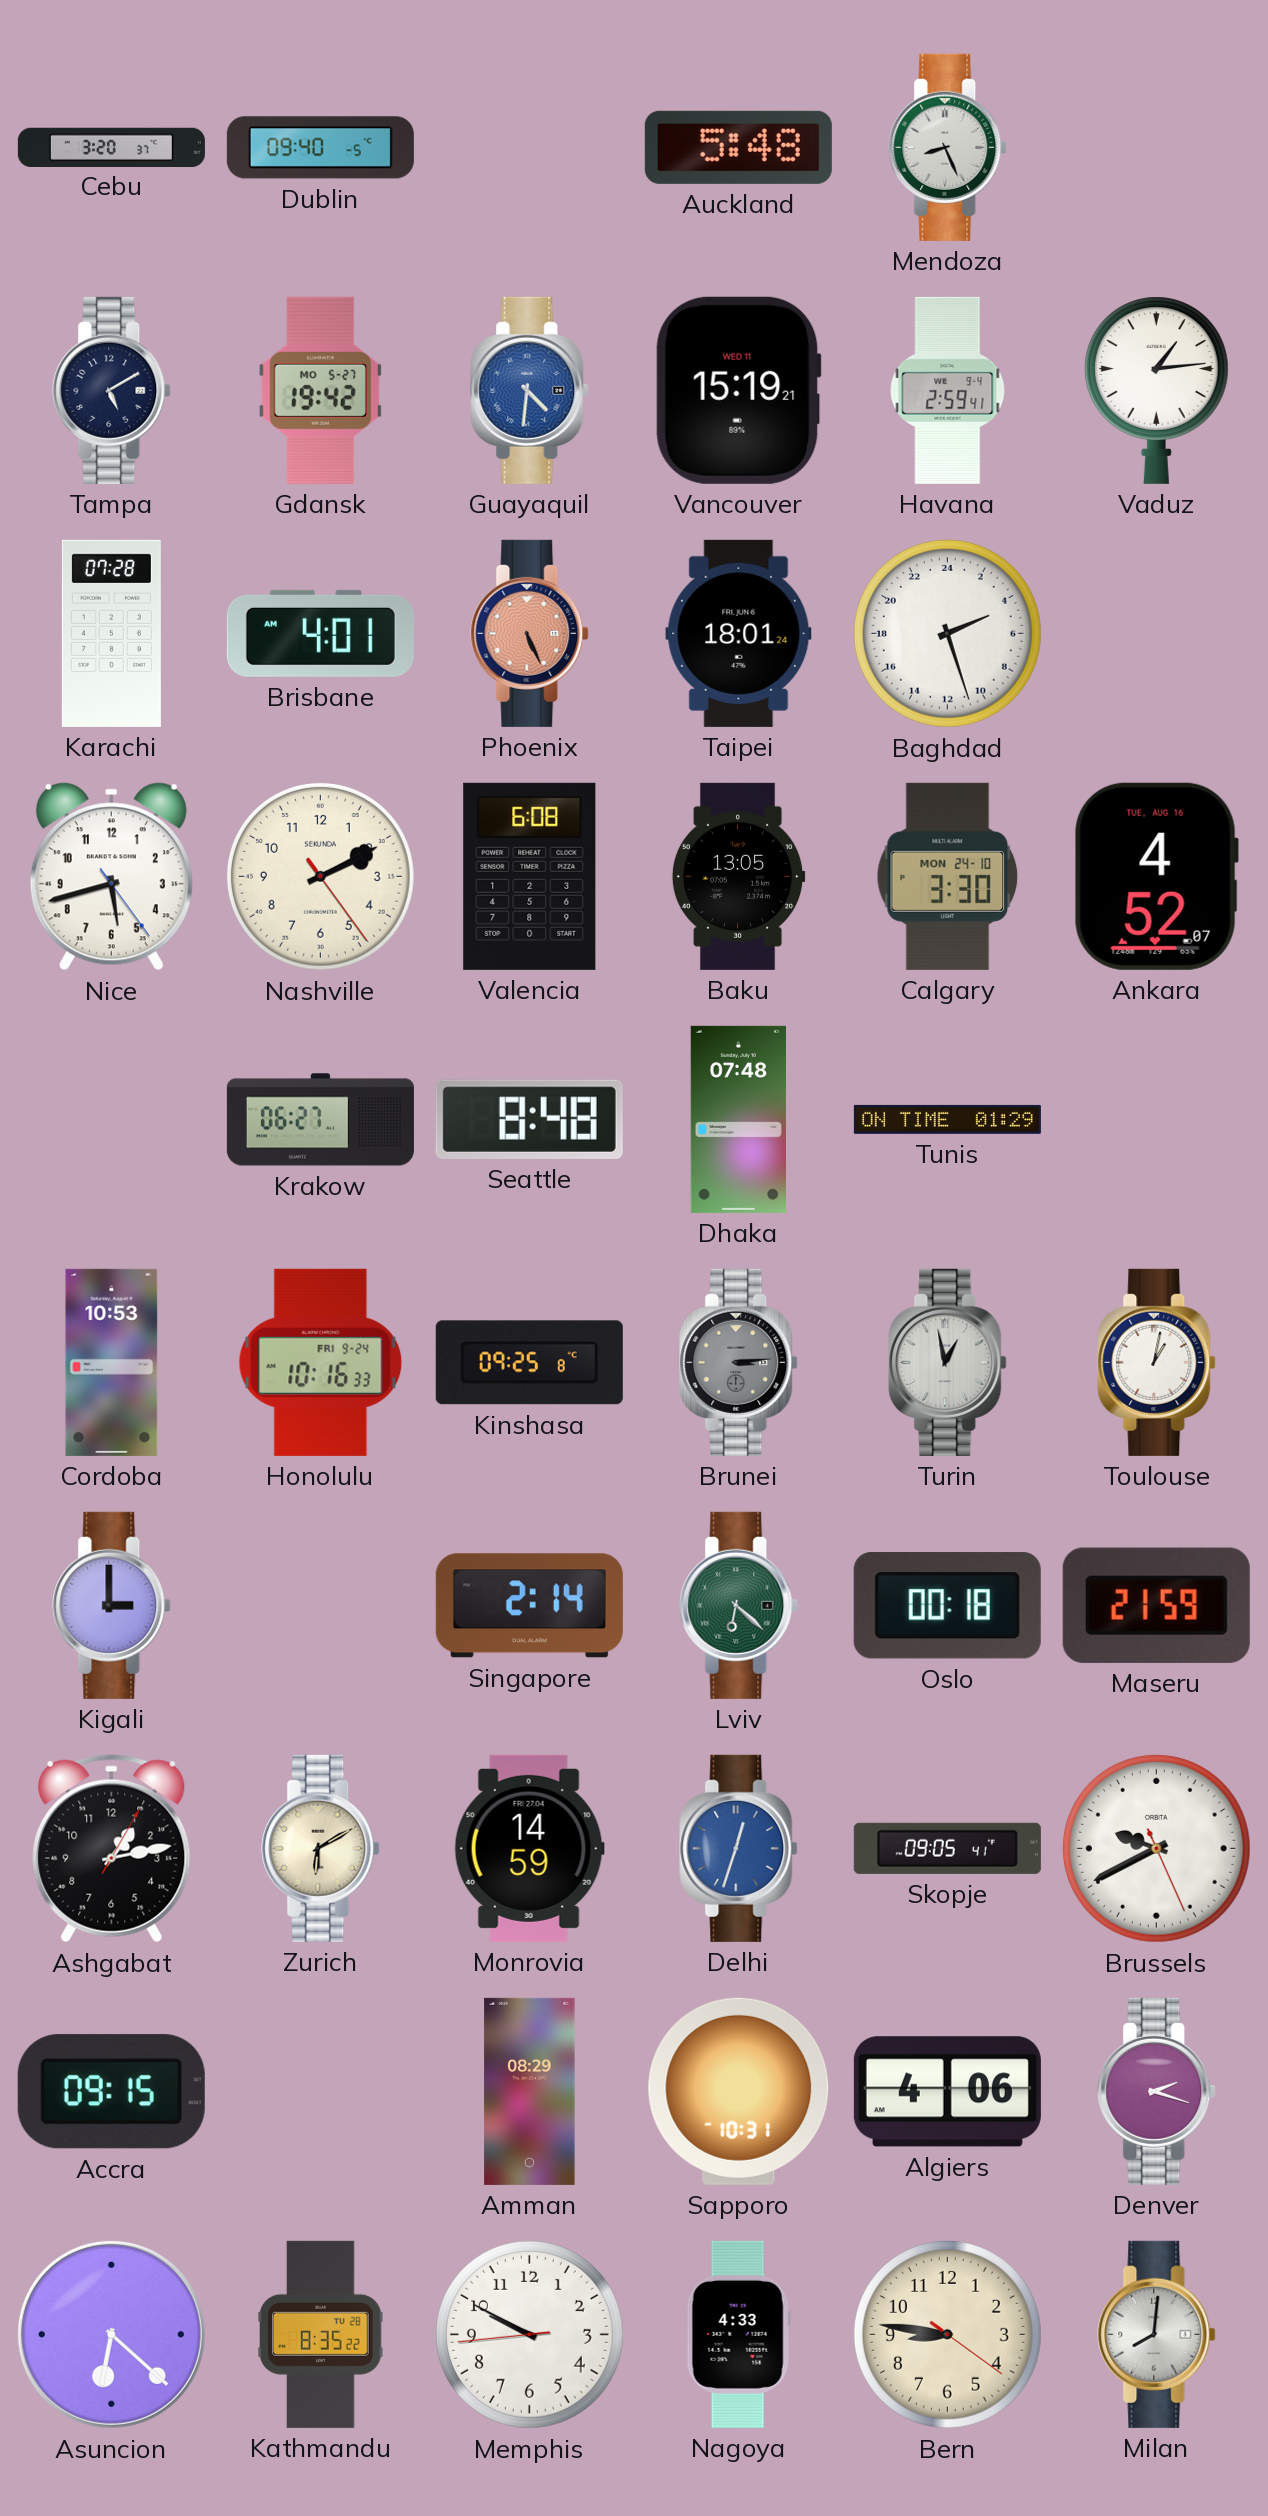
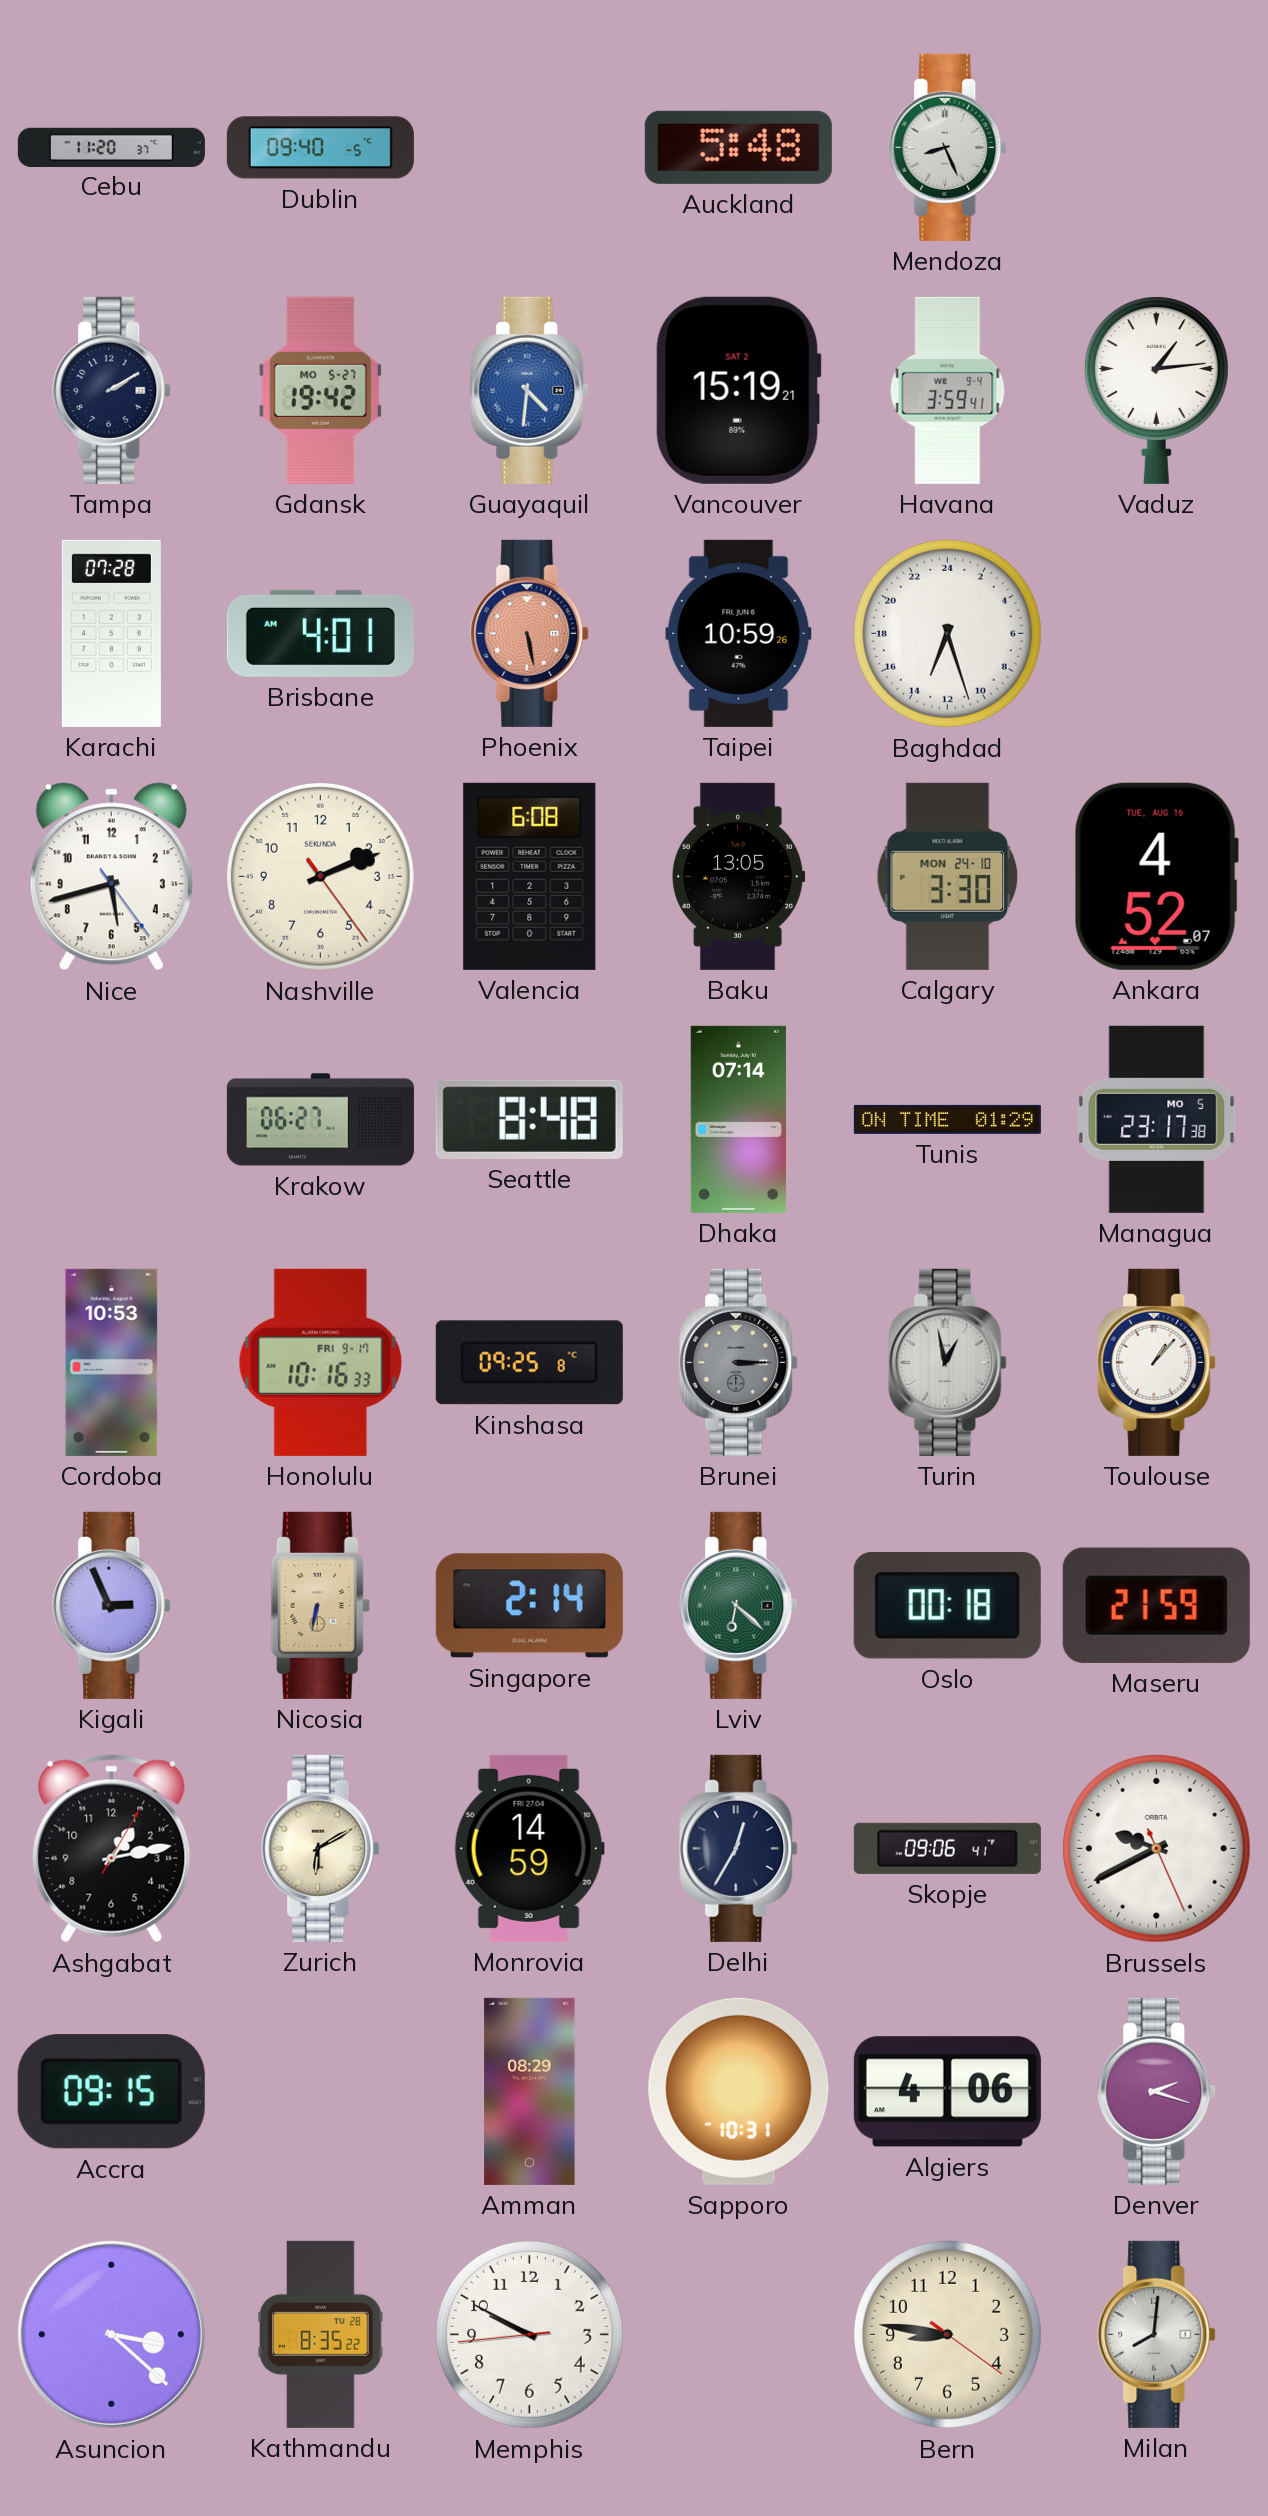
Cebu: 3:20 -> 11:20
Tampa: 5:10 -> 2:10
Vancouver date: WED 11 -> SAT 2
Havana: 2:59 -> 3:59
Phoenix: 5:26 -> 5:28
Taipei: 18:01 -> 10:59
Baghdad: 4:27 -> 13:27
Nashville: 2:10 -> 2:11
Dhaka: 07:48 -> 07:14
Managua: none -> 23:17
Honolulu date: FRI 9-24 -> FRI 9-17
Brunei: 3:14 -> 3:15
Toulouse: 1:02 -> 1:07
Kigali: 3:00 -> 2:56
Nicosia: none -> 6:32
Delhi: 12:33 -> 12:35
Delhi dial: blue -> navy
Skopje: 09:05 -> 09:06
Asuncion: 6:22 -> 3:22
Nagoya: 4:33 -> none
